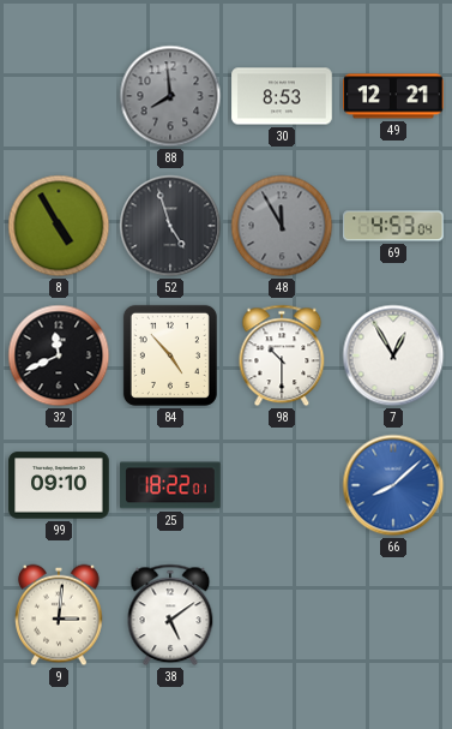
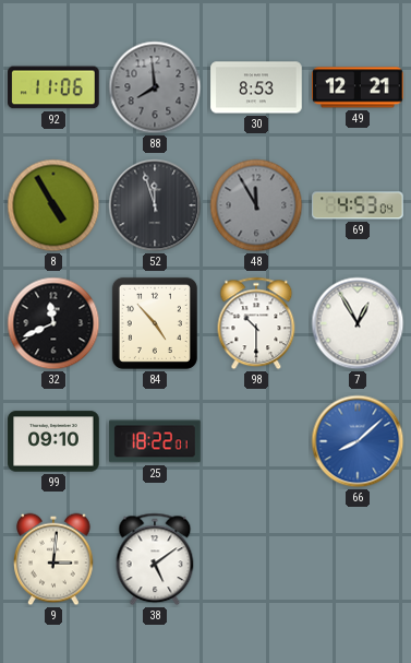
92: none -> 11:06
52: 4:57 -> 11:57
